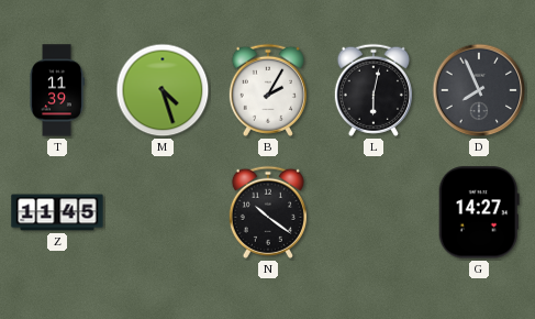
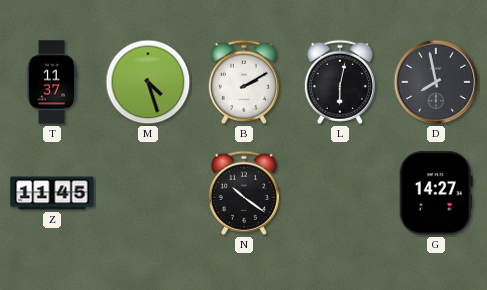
T: 11:39 -> 11:37
B: 2:05 -> 2:10
D: 7:56 -> 7:58
